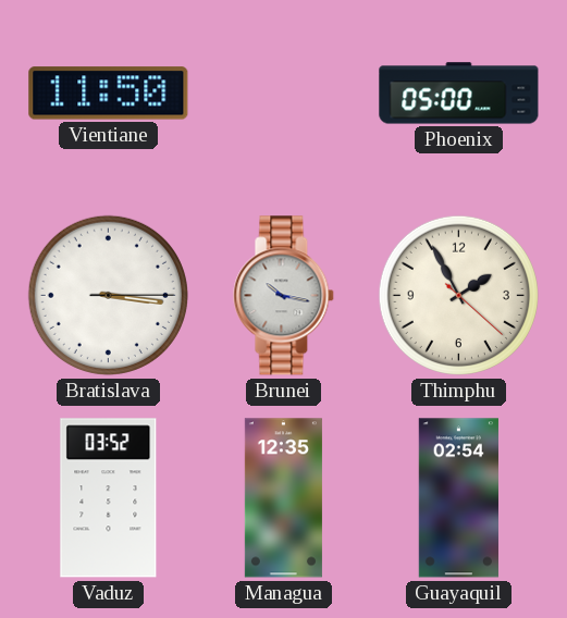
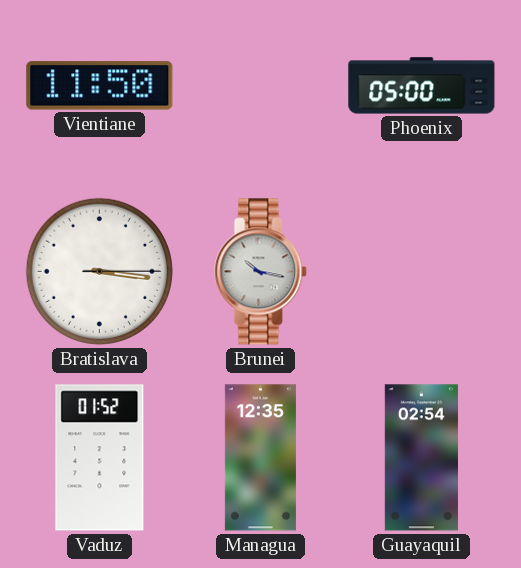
Thimphu: 1:55 -> none
Vaduz: 03:52 -> 01:52
